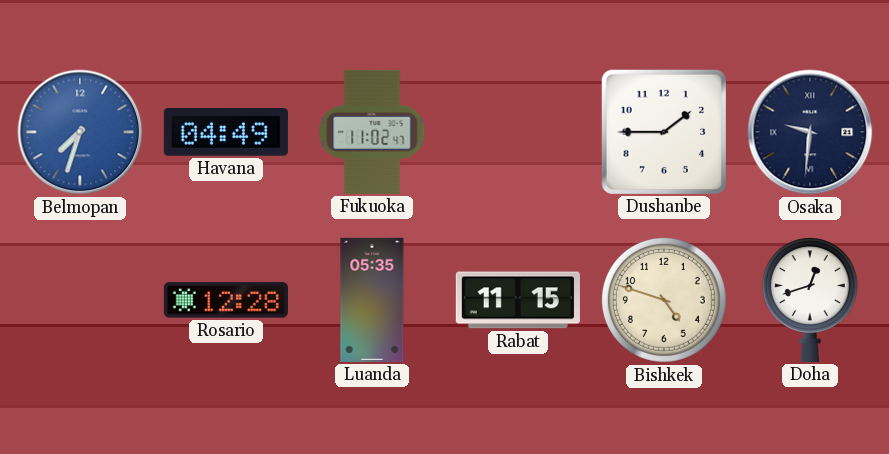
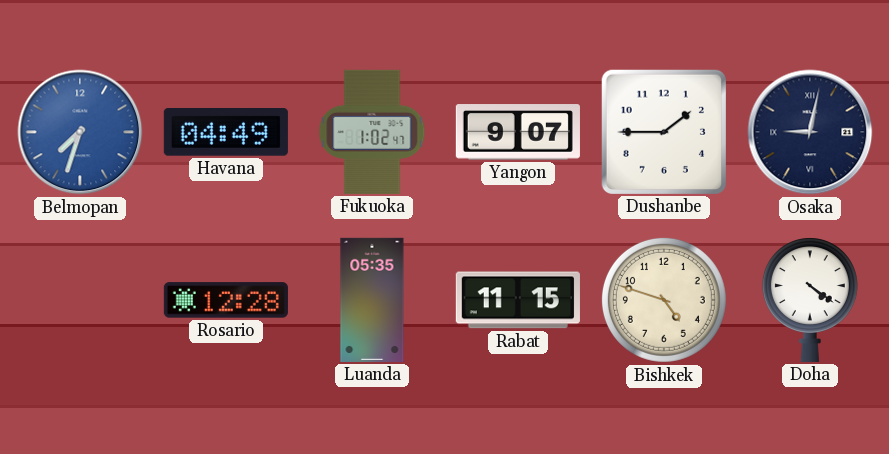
Fukuoka: 11:02 -> 1:02
Yangon: none -> 9:07
Osaka: 9:31 -> 9:02
Doha: 12:42 -> 4:21
